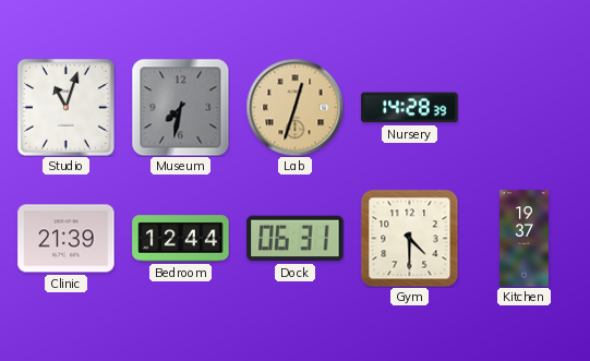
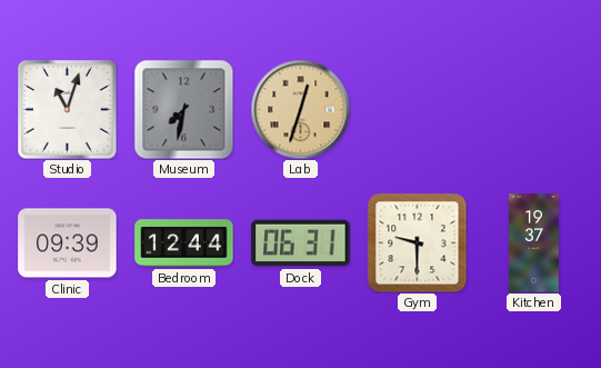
Nursery: 14:28 -> none
Clinic: 21:39 -> 09:39
Gym: 4:30 -> 9:30
